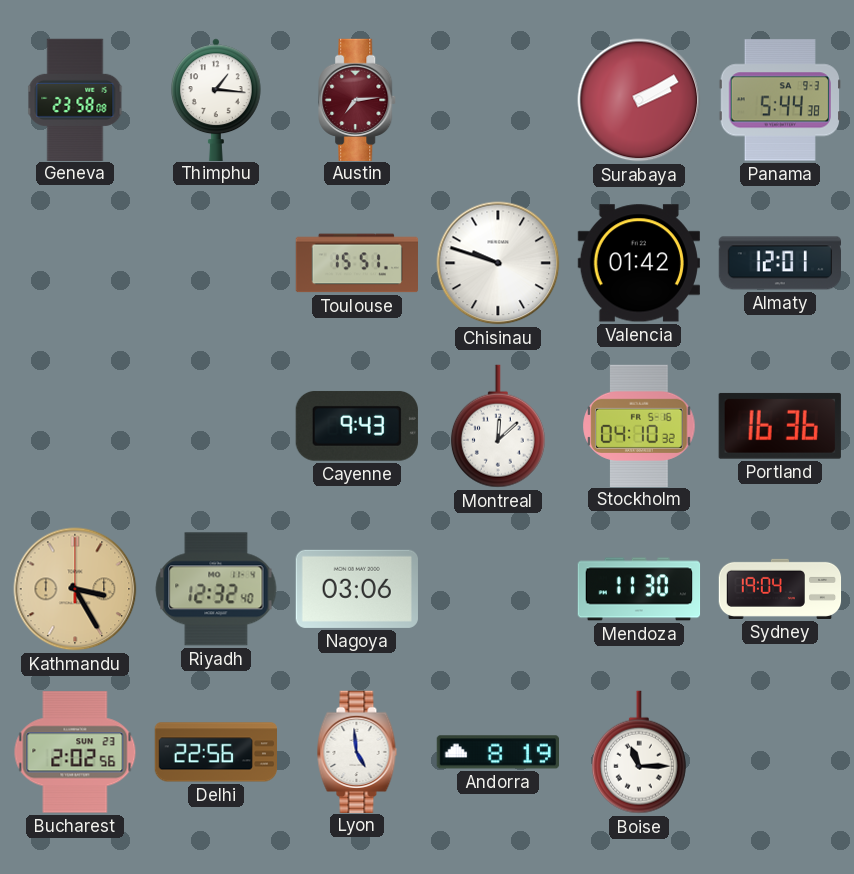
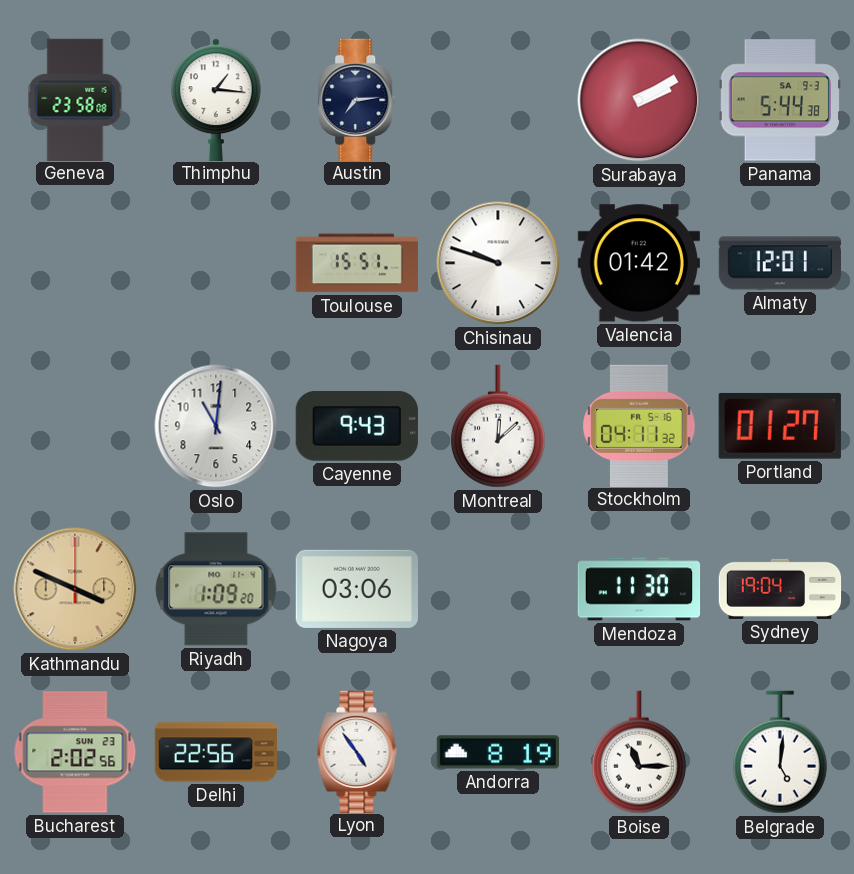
Austin dial: burgundy -> navy
Oslo: none -> 11:01
Stockholm: 04:10 -> 04:11
Portland: 16:36 -> 01:27
Kathmandu: 3:25 -> 3:49
Riyadh: 12:32 -> 1:09
Lyon: 4:59 -> 4:54
Belgrade: none -> 5:01
